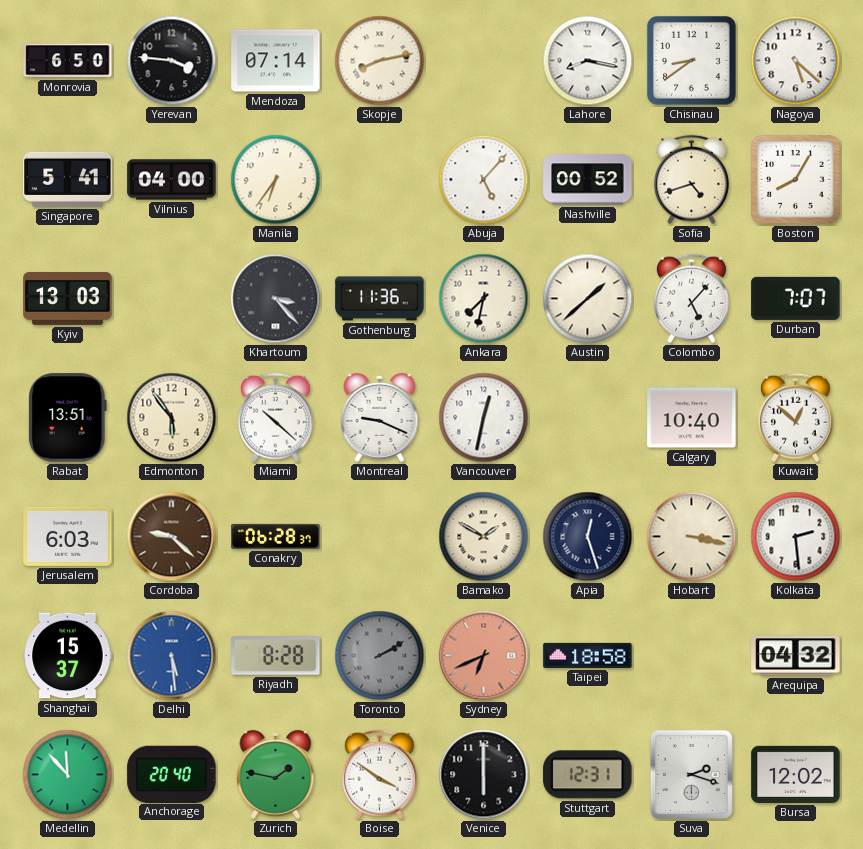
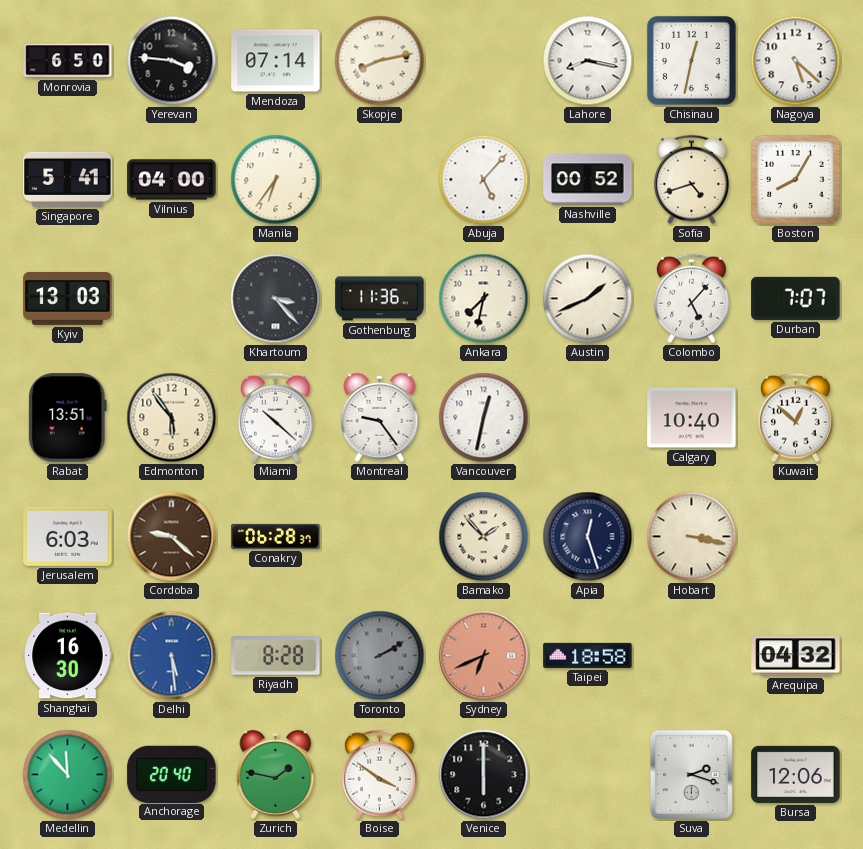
Chisinau: 8:39 -> 12:32
Austin: 1:38 -> 1:41
Montreal: 9:19 -> 9:24
Bamako: 1:50 -> 1:53
Kolkata: 2:29 -> none
Shanghai: 15:37 -> 16:30
Stuttgart: 12:31 -> none
Bursa: 12:02 -> 12:06
